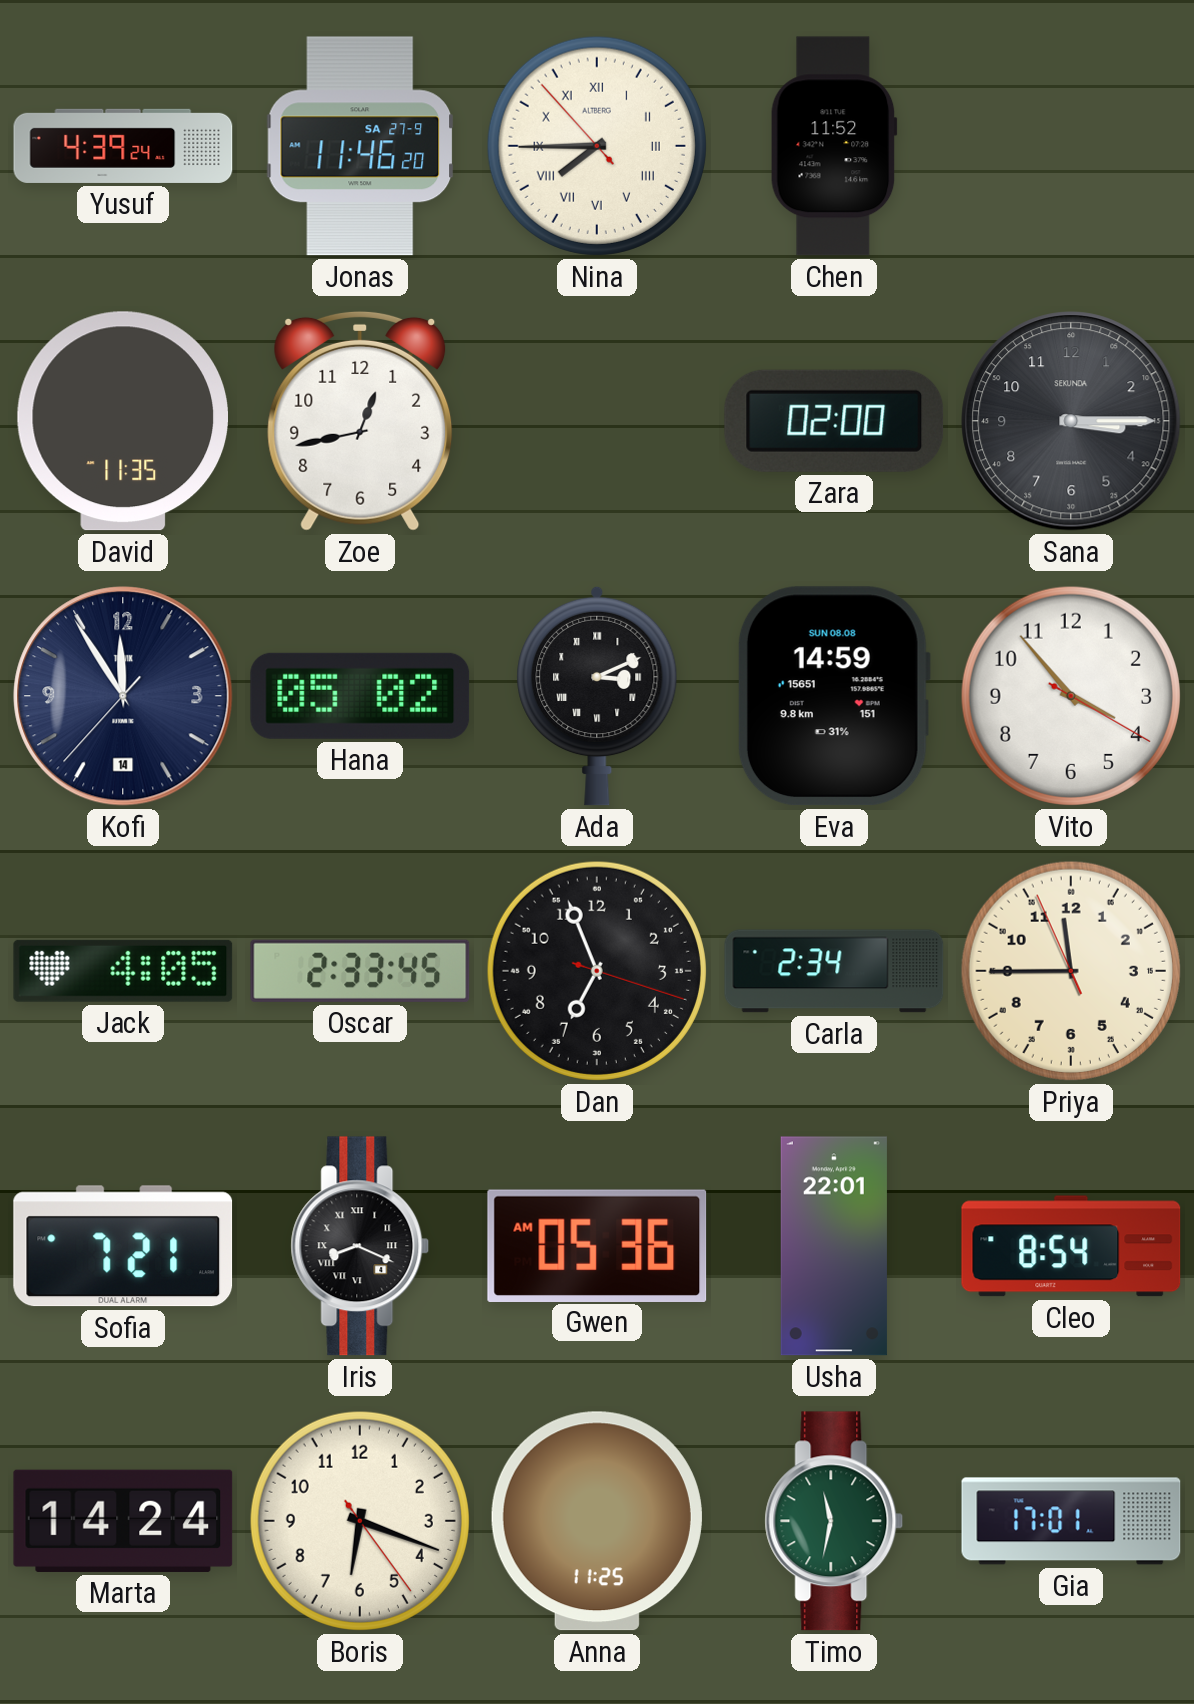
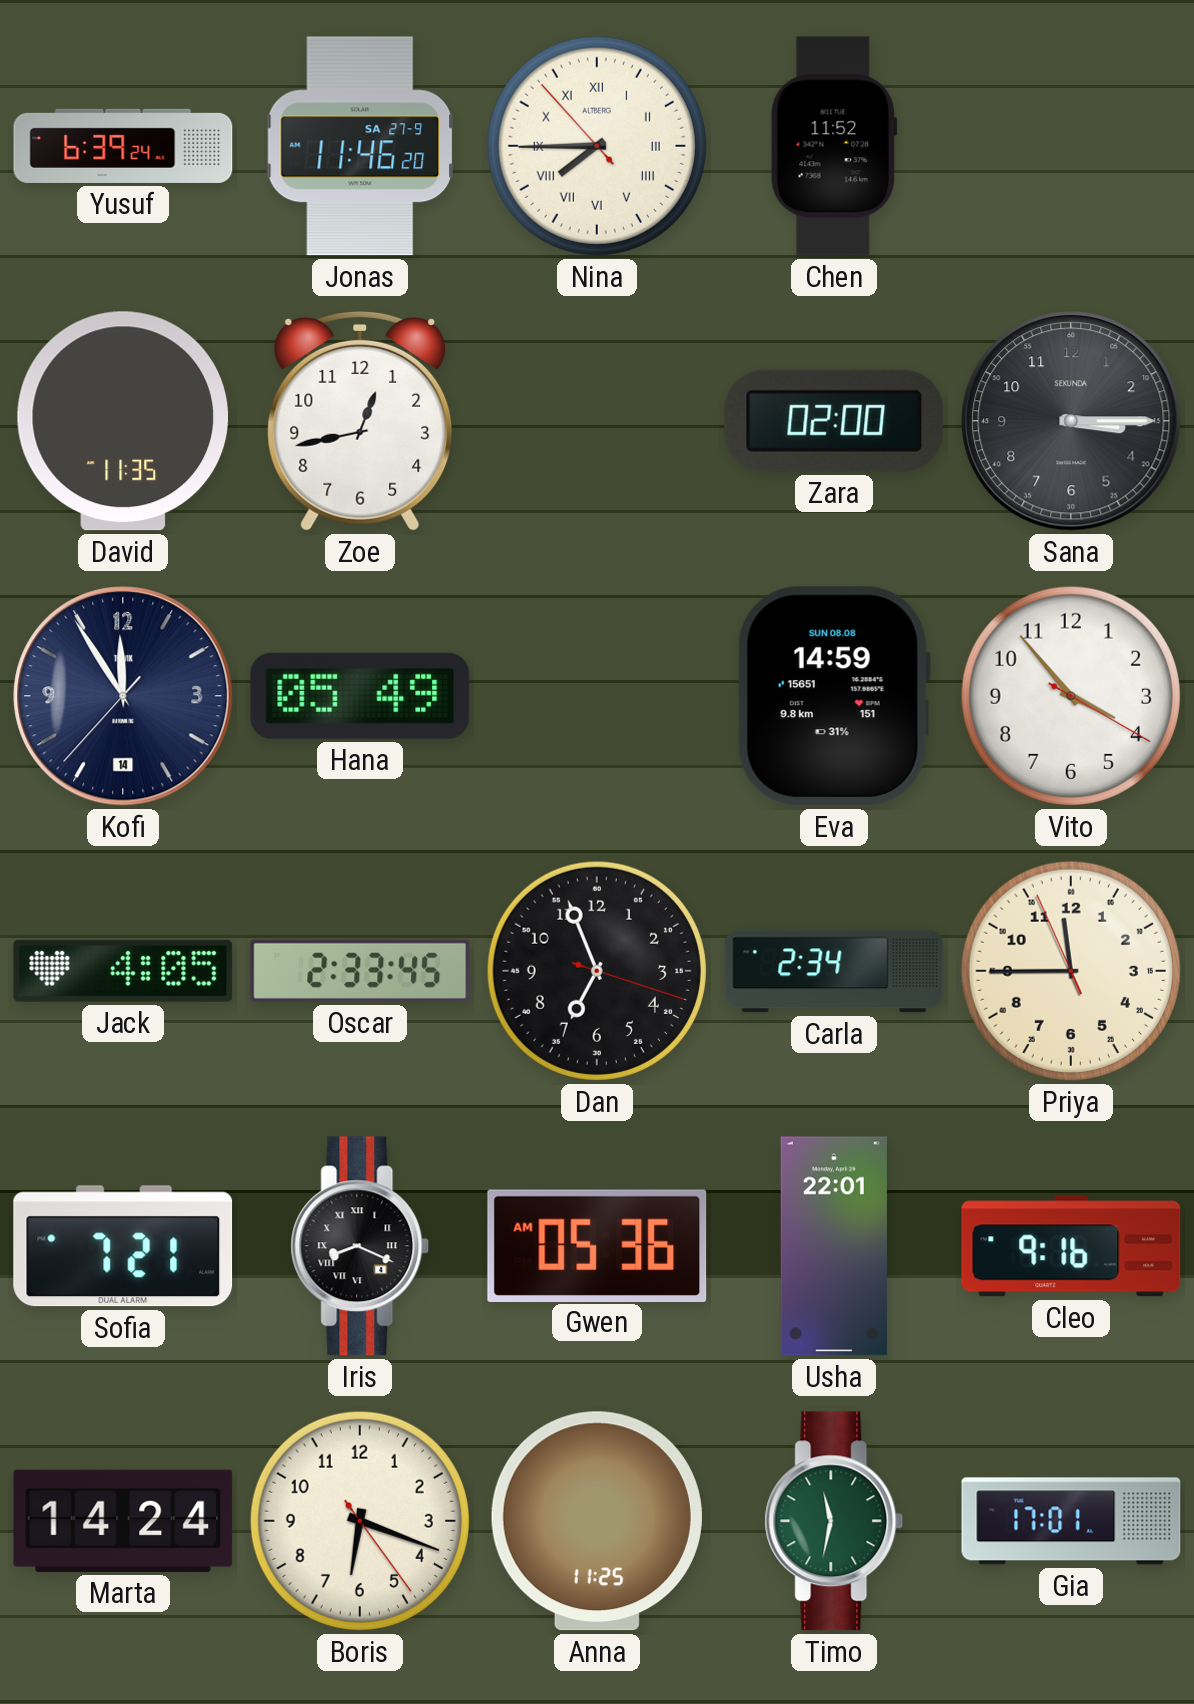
Yusuf: 4:39 -> 6:39
Hana: 05:02 -> 05:49
Ada: 3:11 -> none
Cleo: 8:54 -> 9:16
